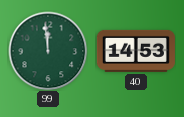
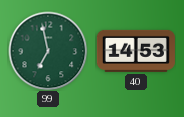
99: 11:59 -> 6:58
